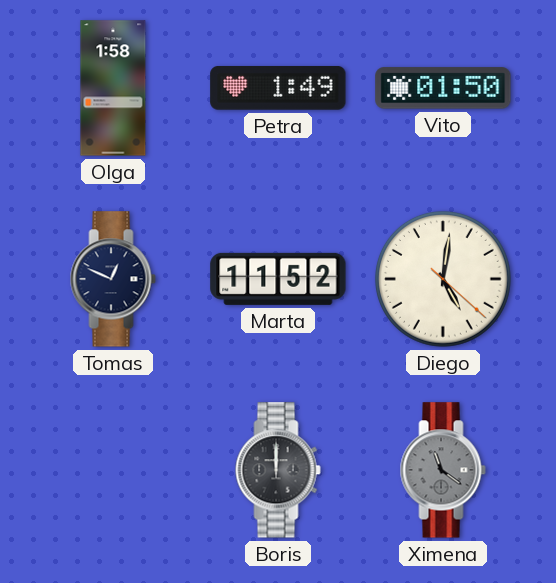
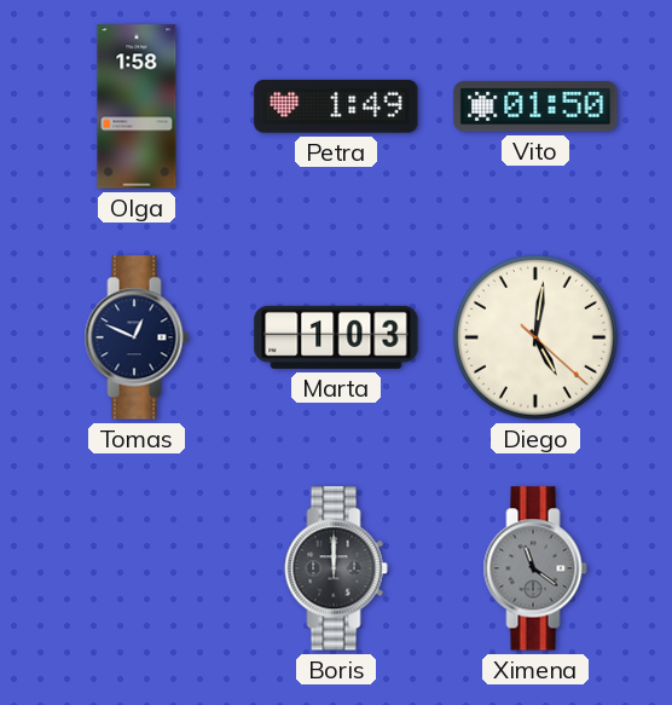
Marta: 11:52 -> 1:03
